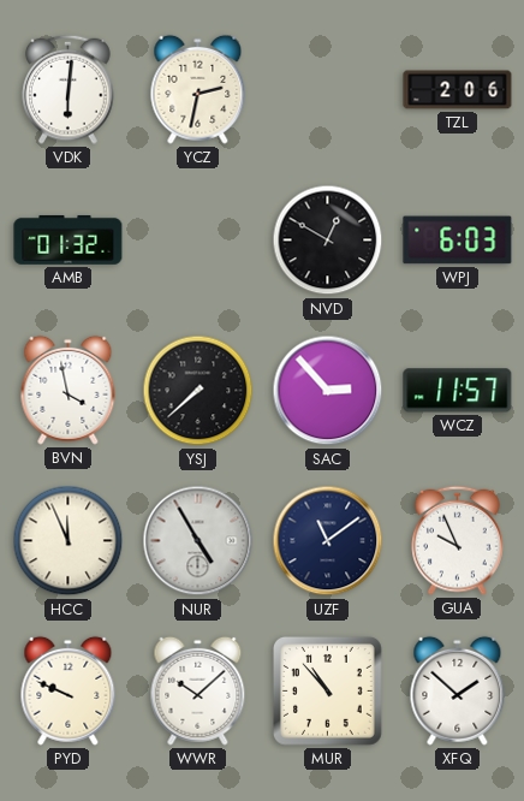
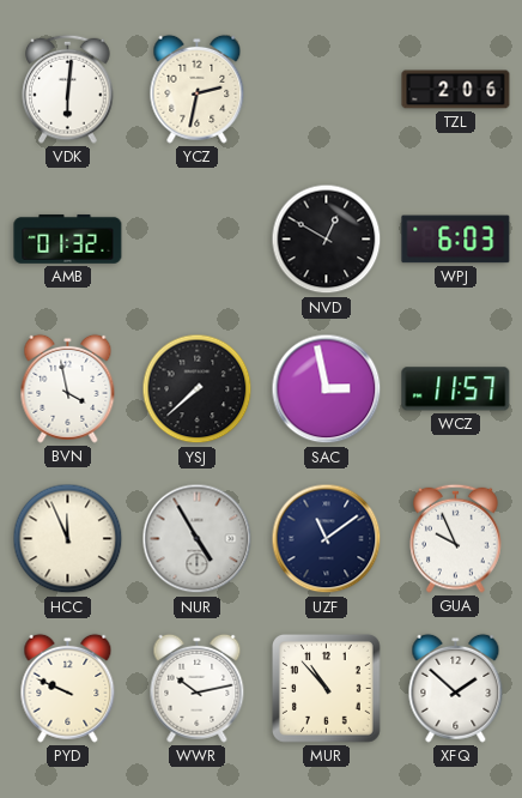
SAC: 2:53 -> 2:58
WWR: 10:08 -> 10:13
